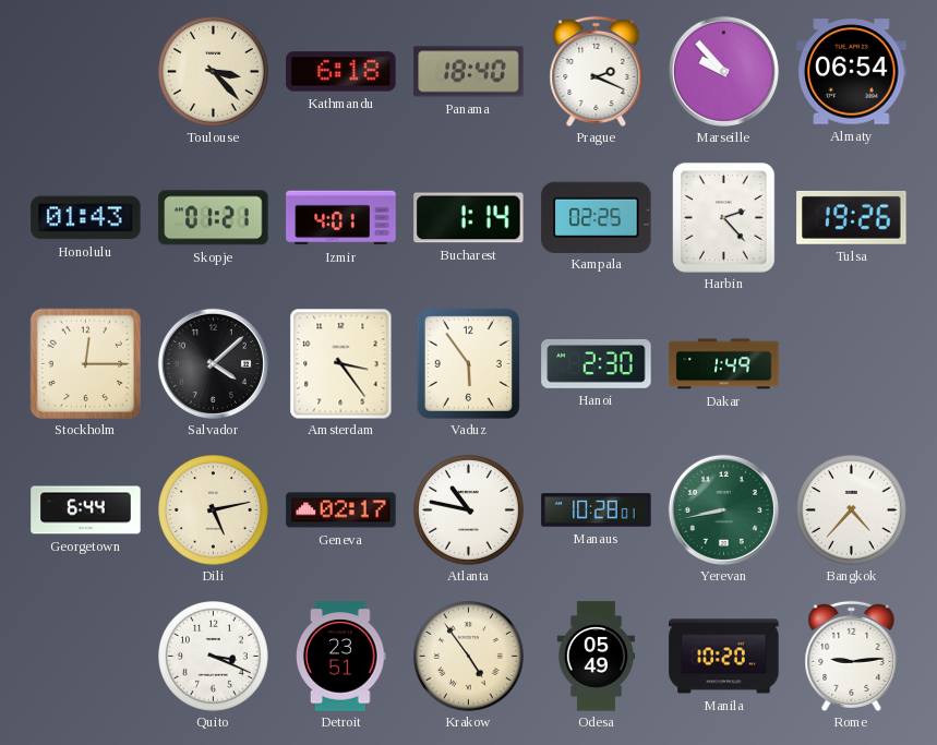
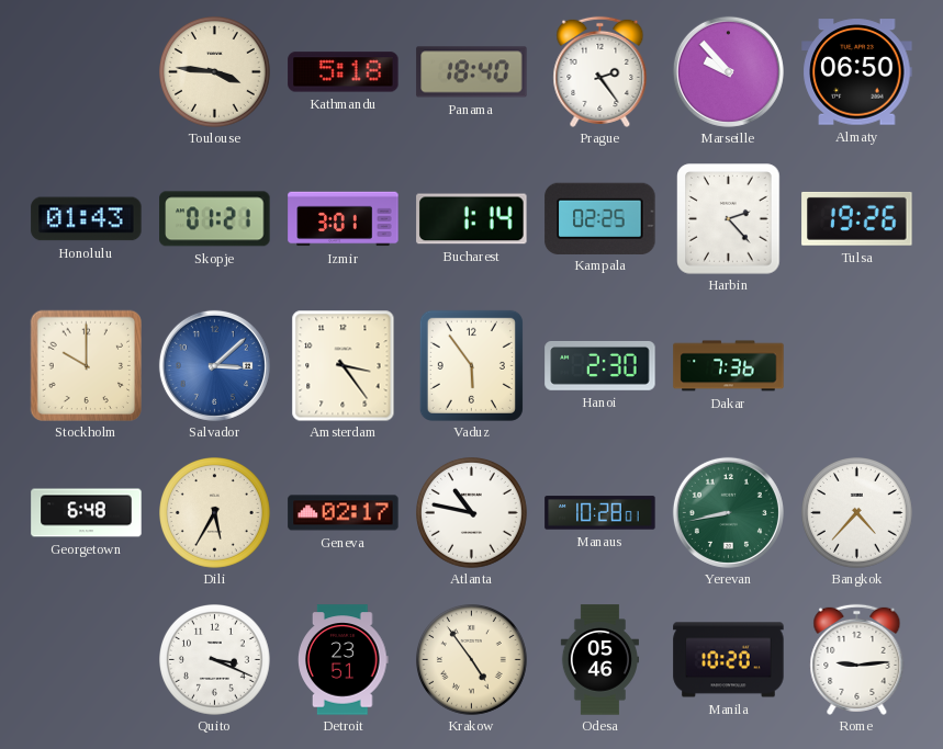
Toulouse: 3:23 -> 3:46
Kathmandu: 6:18 -> 5:18
Prague: 2:19 -> 2:24
Almaty: 06:54 -> 06:50
Izmir: 4:01 -> 3:01
Stockholm: 12:15 -> 10:00
Salvador: 4:08 -> 3:08
Salvador dial: black -> blue
Dakar: 1:49 -> 7:36
Georgetown: 6:44 -> 6:48
Dili: 5:13 -> 5:35
Odesa: 05:49 -> 05:46
